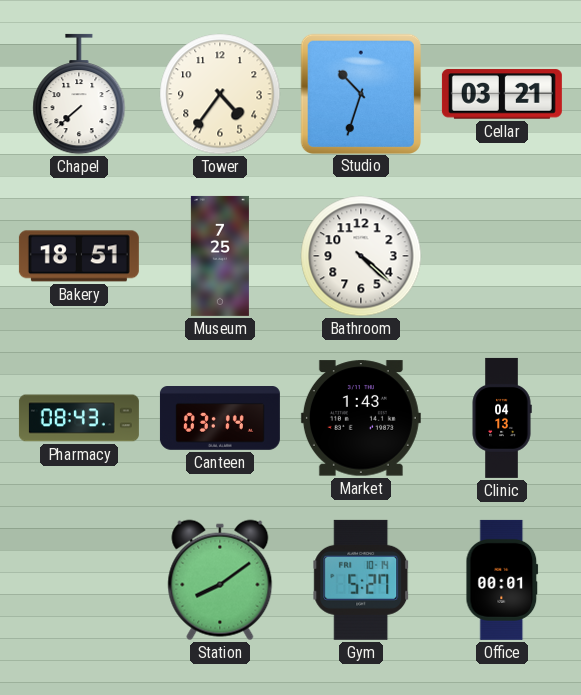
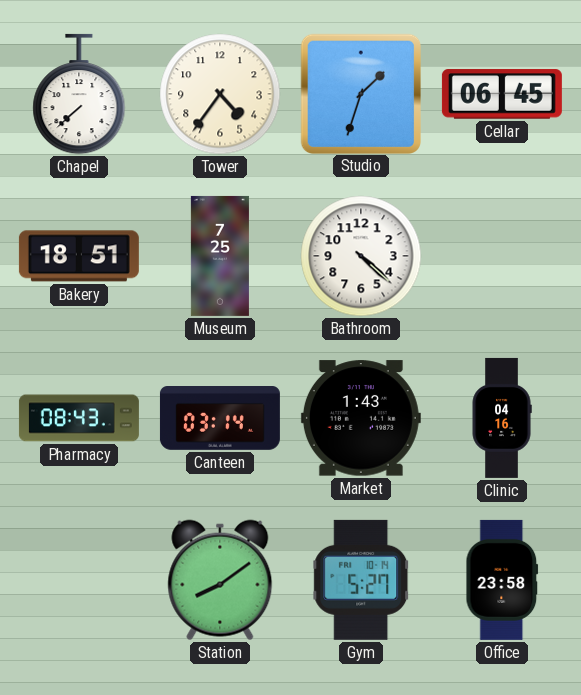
Studio: 10:33 -> 1:33
Cellar: 03:21 -> 06:45
Clinic: 04:13 -> 04:16
Office: 00:01 -> 23:58
